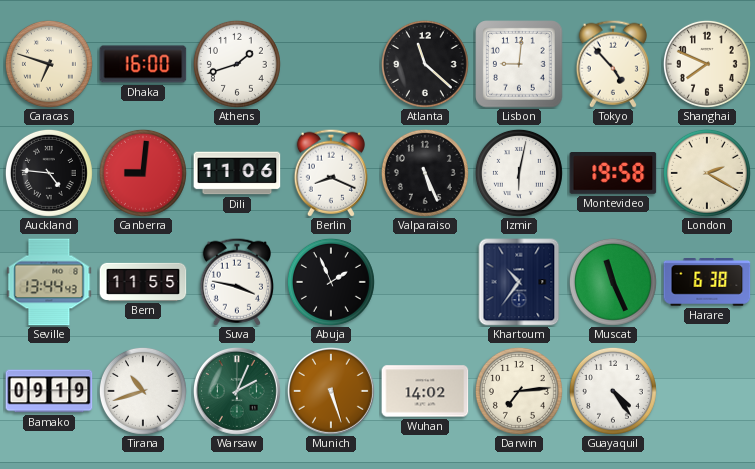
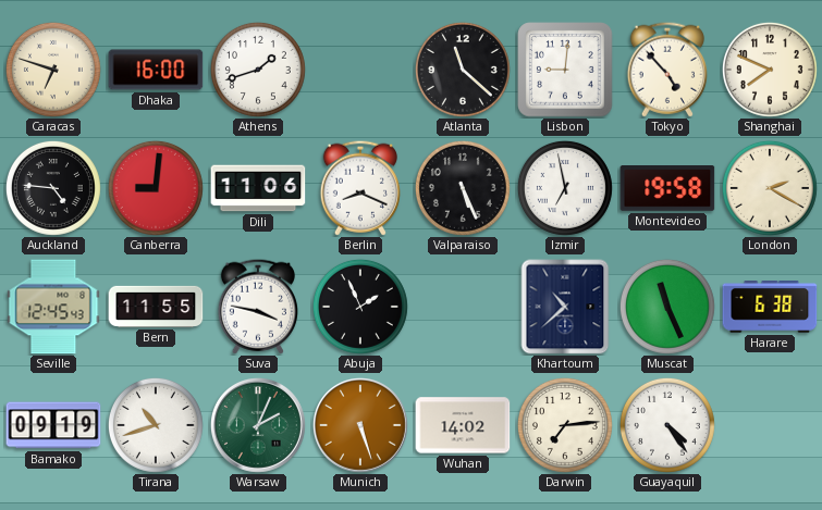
Izmir: 6:02 -> 6:58
Seville: 13:44 -> 12:45
Khartoum: 10:36 -> 10:38
